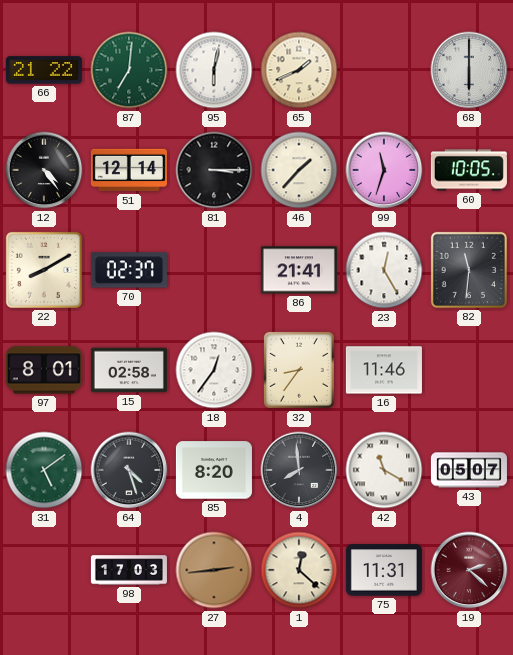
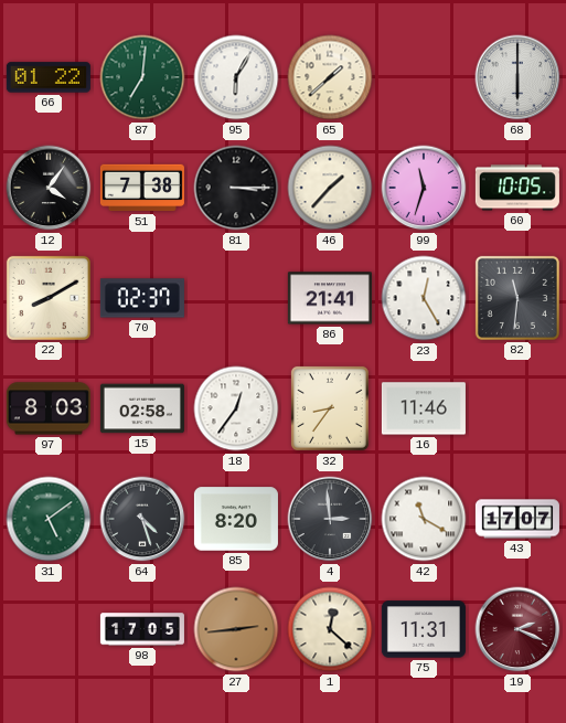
66: 21:22 -> 01:22
95: 6:02 -> 6:05
65: 1:41 -> 1:38
12: 4:24 -> 4:06
51: 12:14 -> 7:38
97: 8:01 -> 8:03
4: 7:59 -> 2:59
43: 05:07 -> 17:07
98: 17:03 -> 17:05
19: 2:22 -> 2:19
